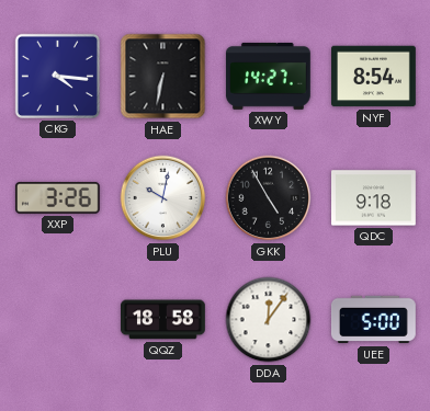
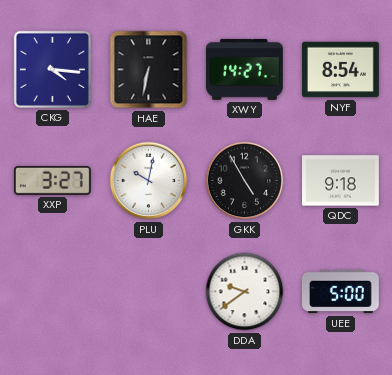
XXP: 3:26 -> 3:27
QQZ: 18:58 -> none
DDA: 12:06 -> 9:39
